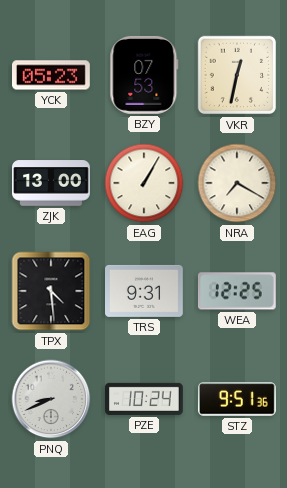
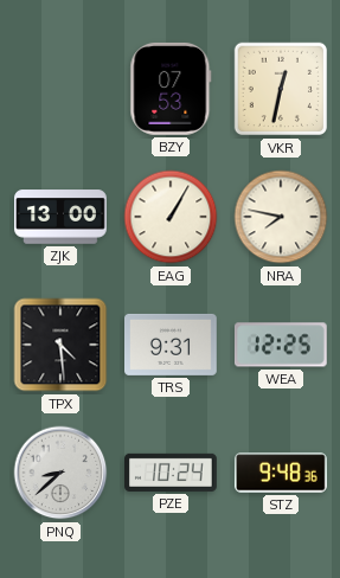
YCK: 05:23 -> none
NRA: 7:20 -> 7:47
PNQ: 8:41 -> 8:38
STZ: 9:51 -> 9:48
